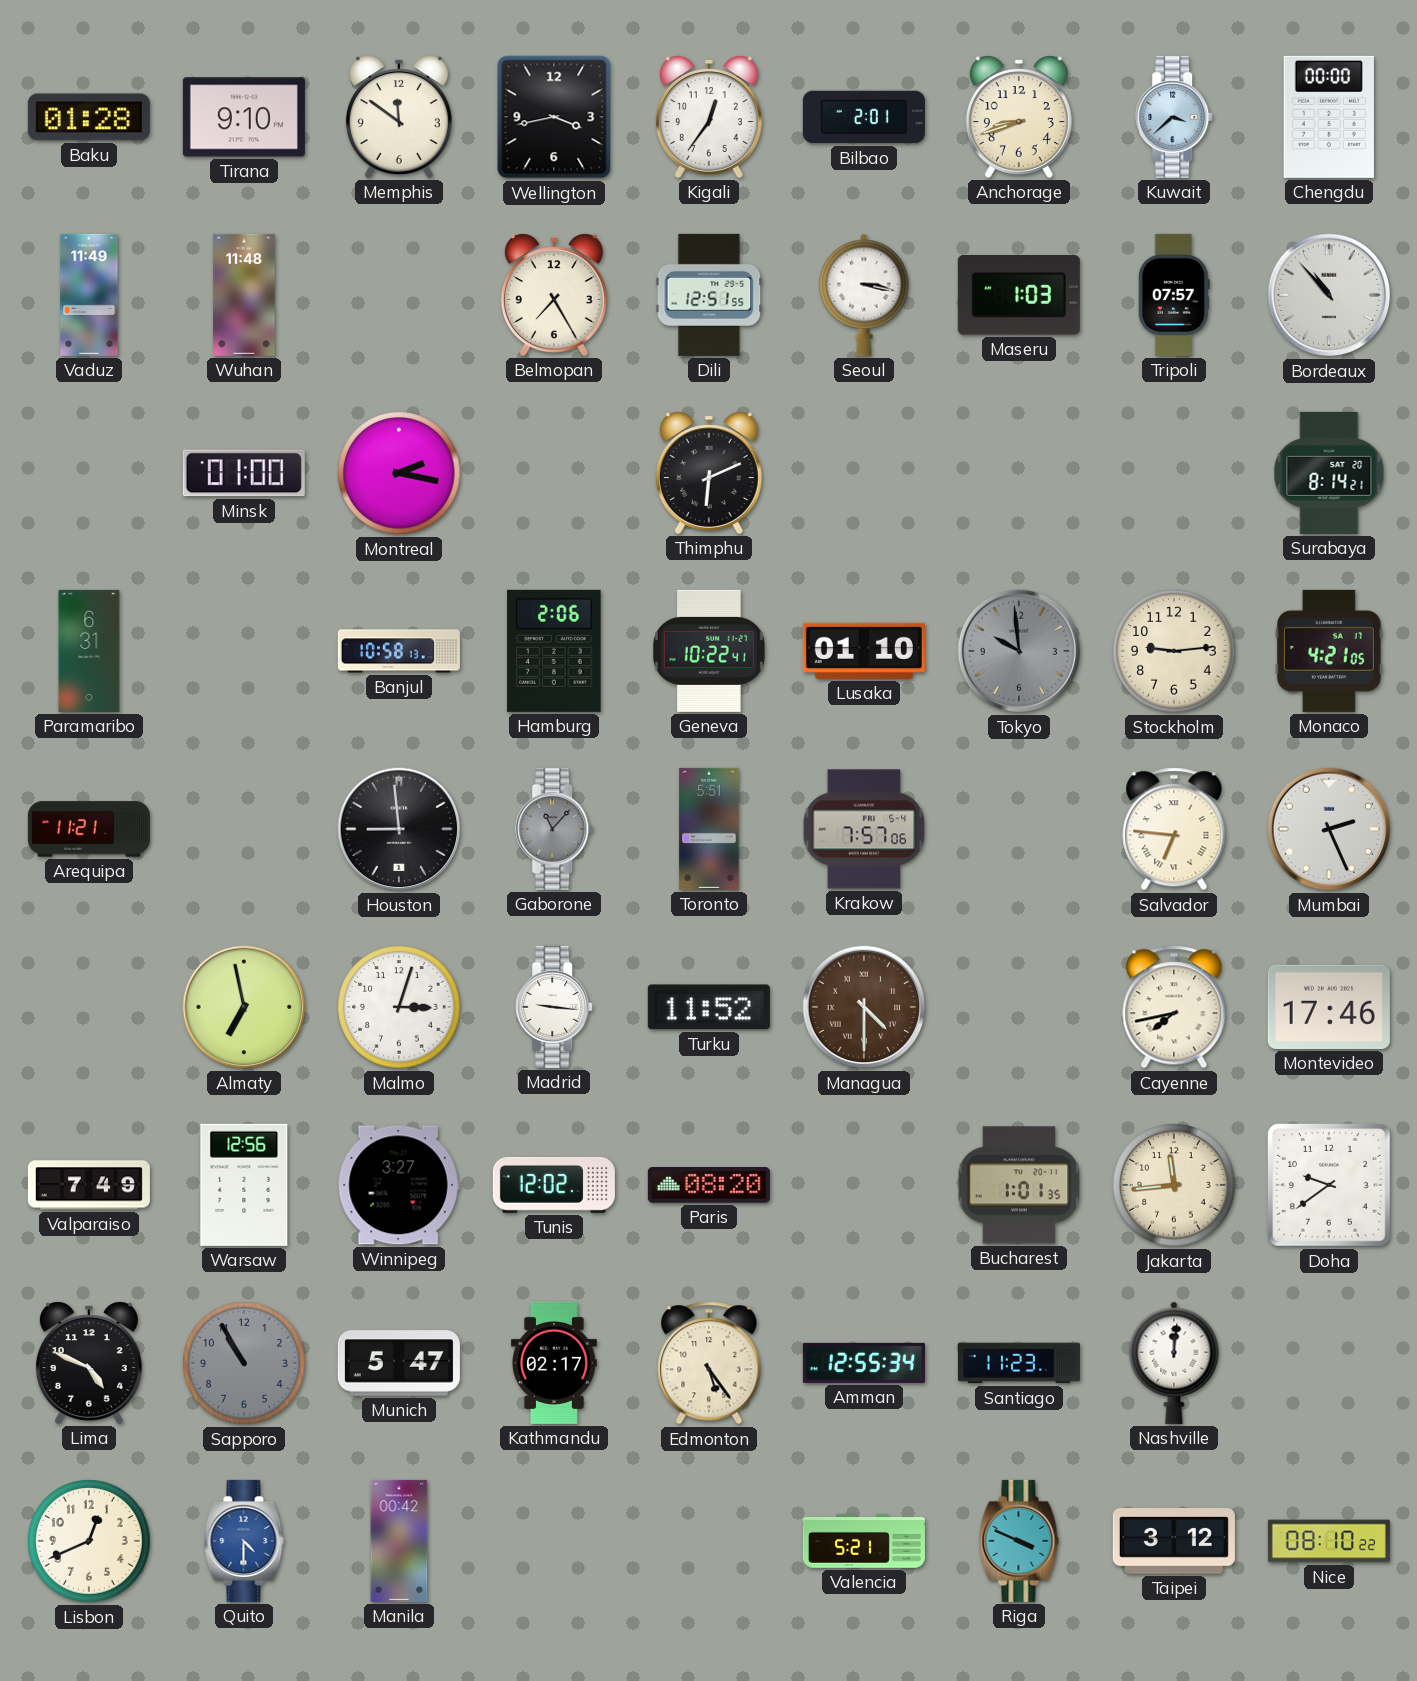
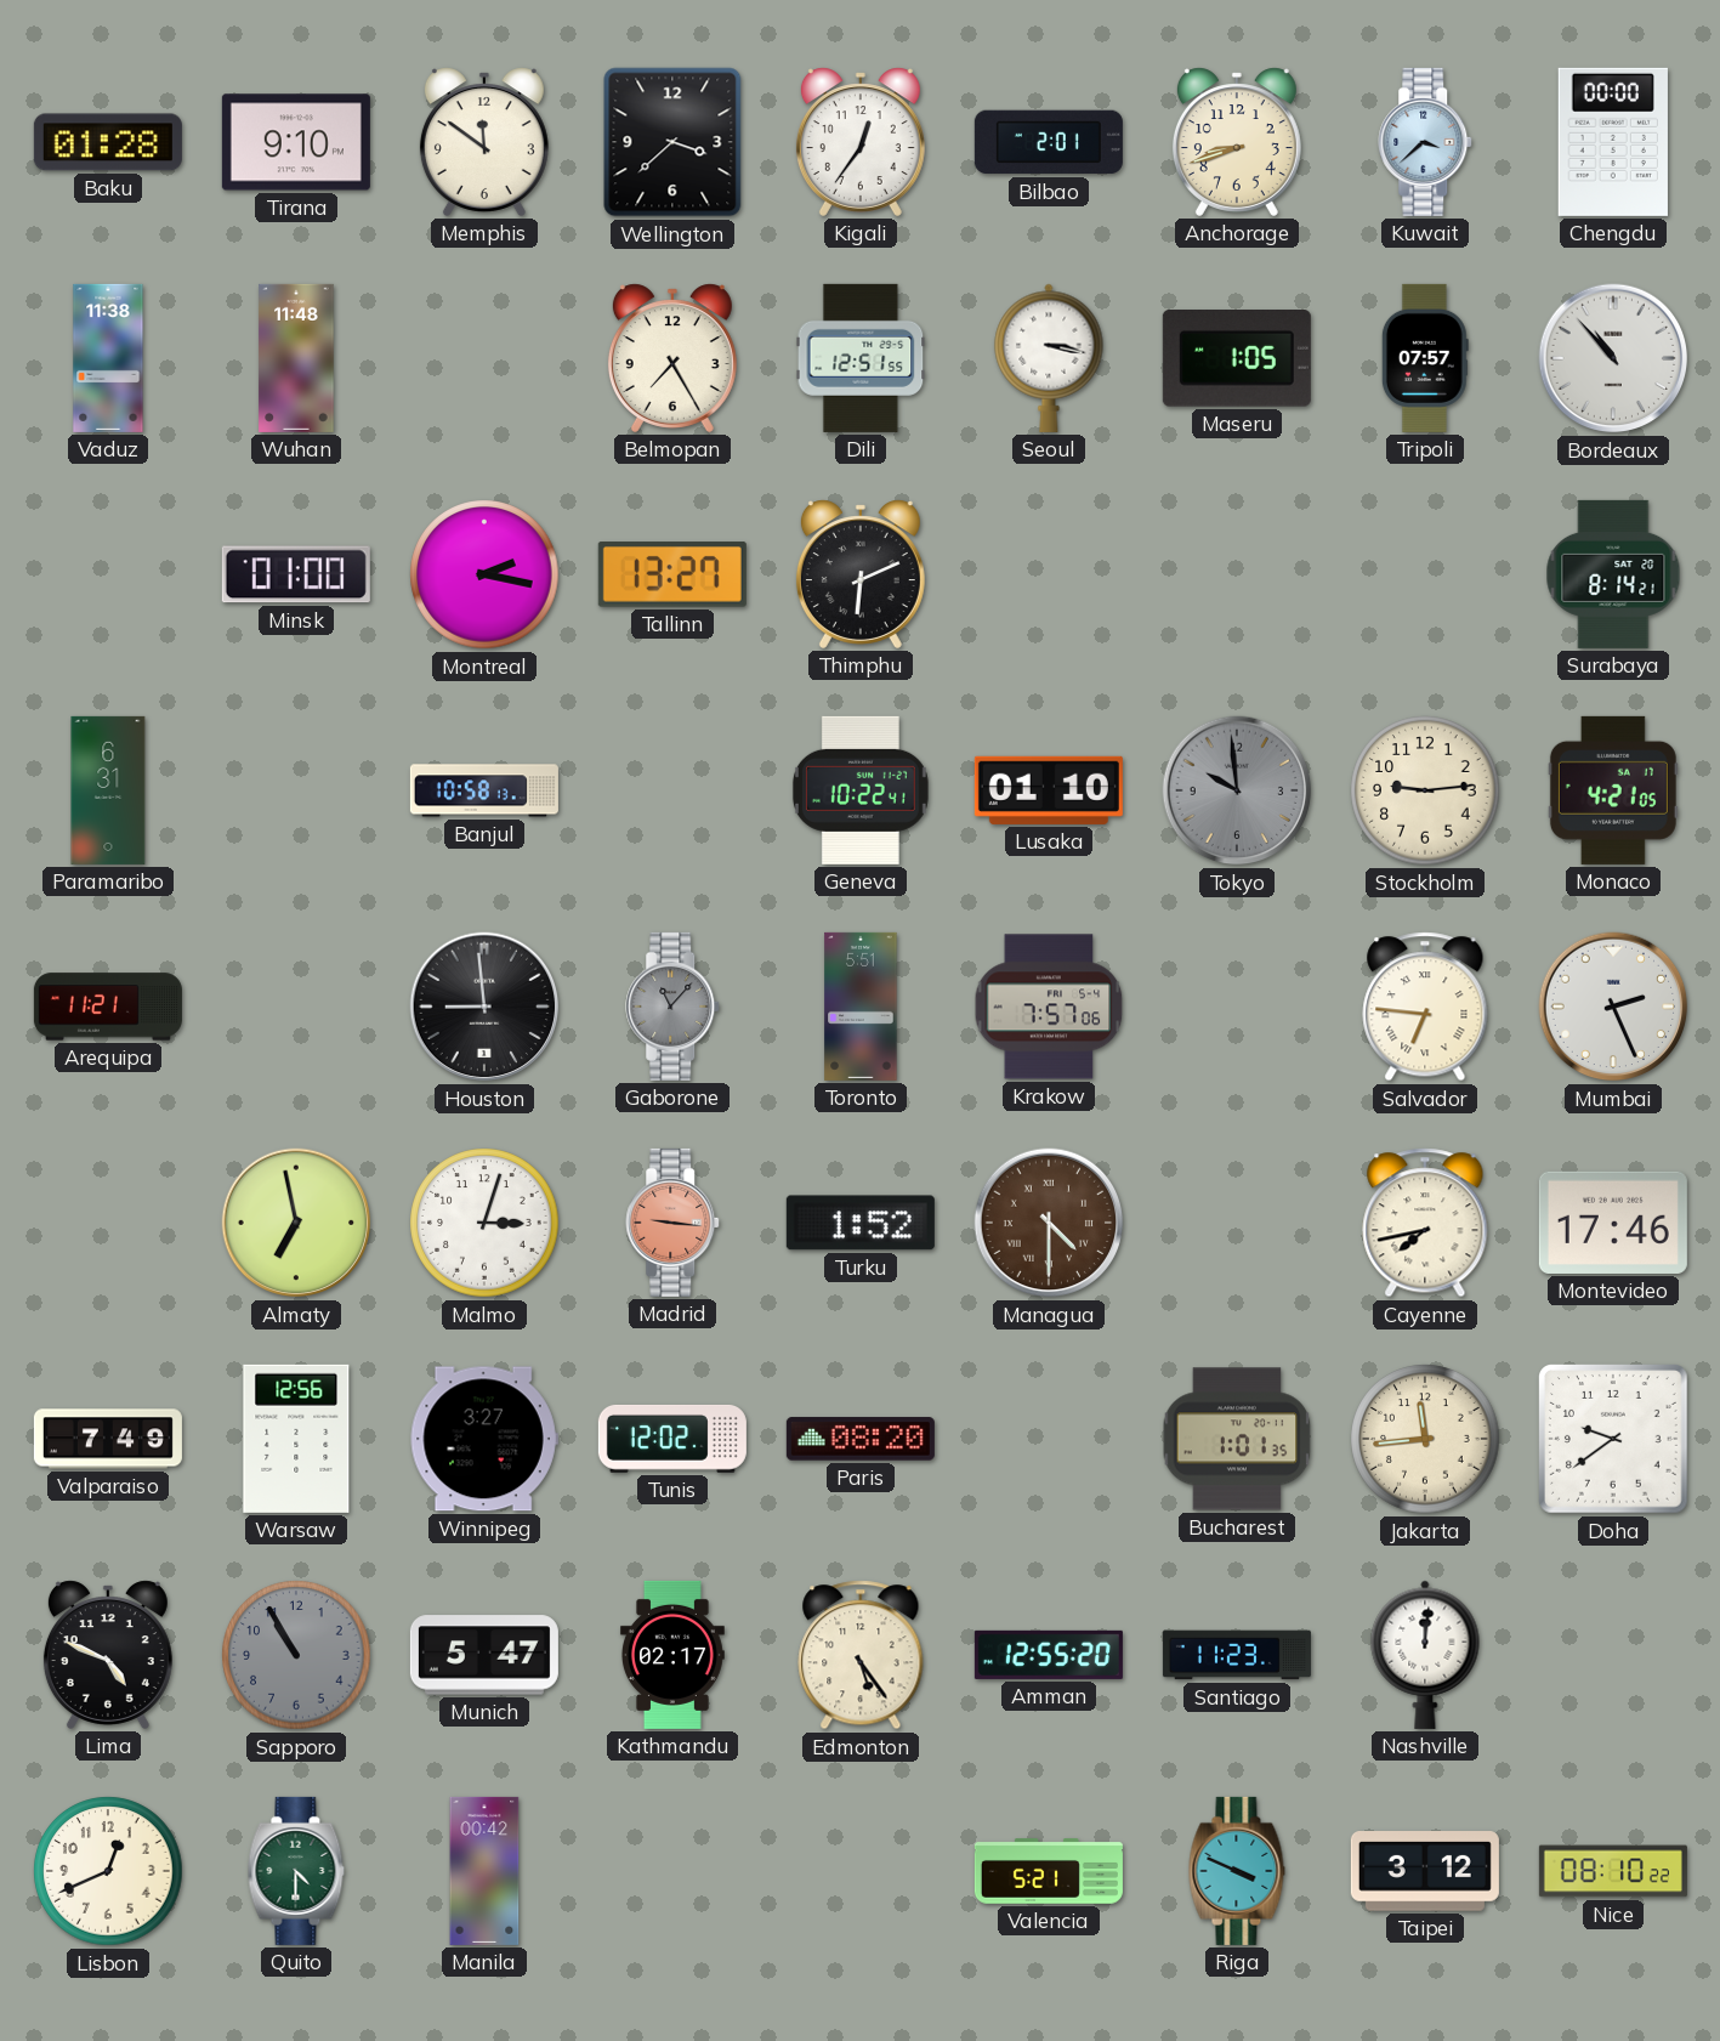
Wellington: 3:43 -> 3:38
Vaduz: 11:49 -> 11:38
Maseru: 1:03 -> 1:05
Tallinn: none -> 13:27
Hamburg: 2:06 -> none
Madrid dial: white -> salmon
Turku: 11:52 -> 1:52
Amman: 12:55:34 -> 12:55:20
Quito dial: blue -> green
